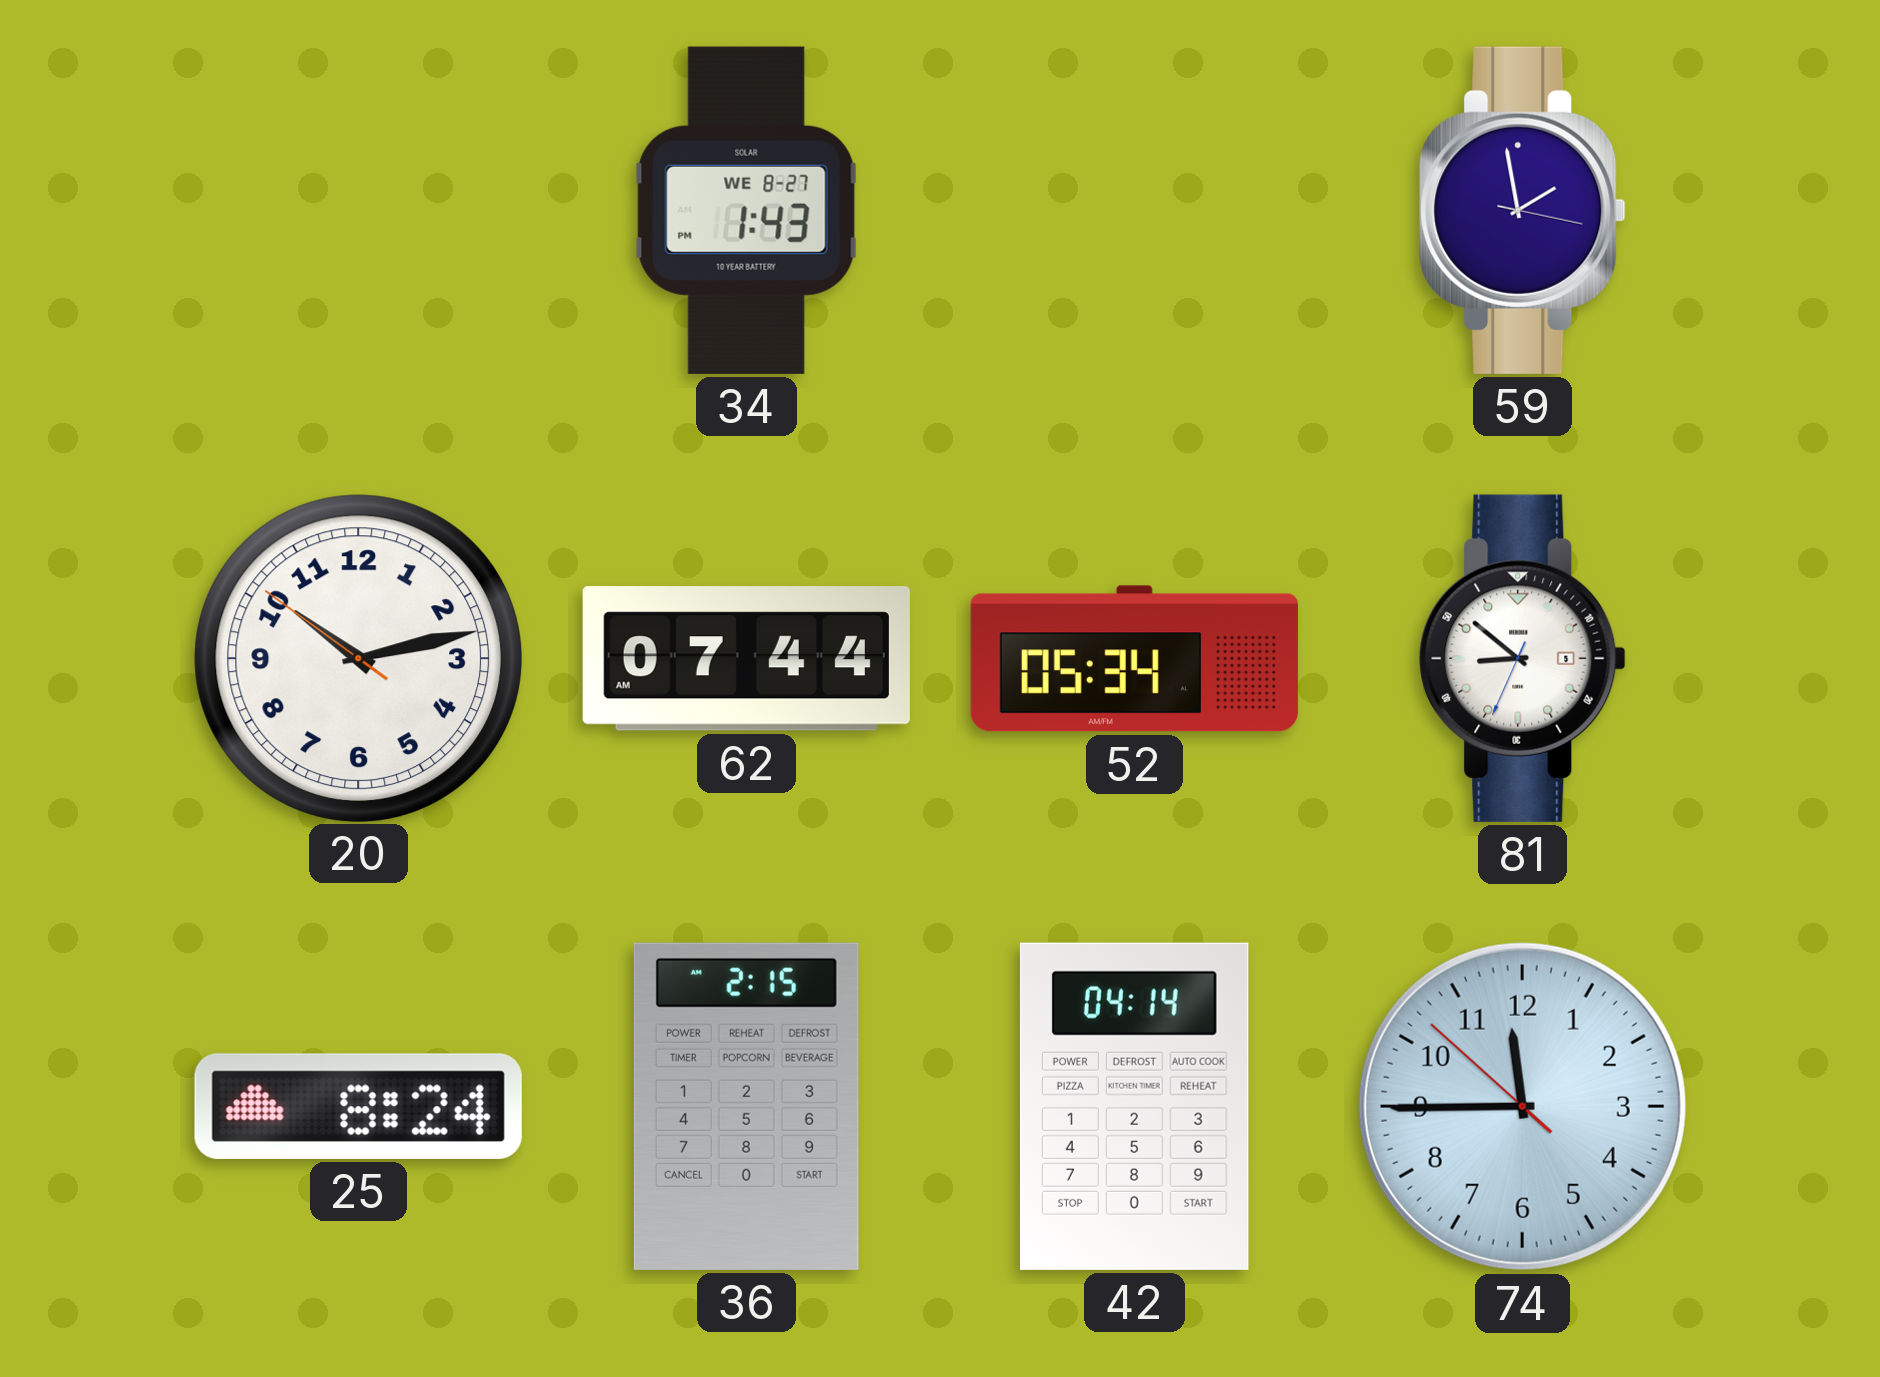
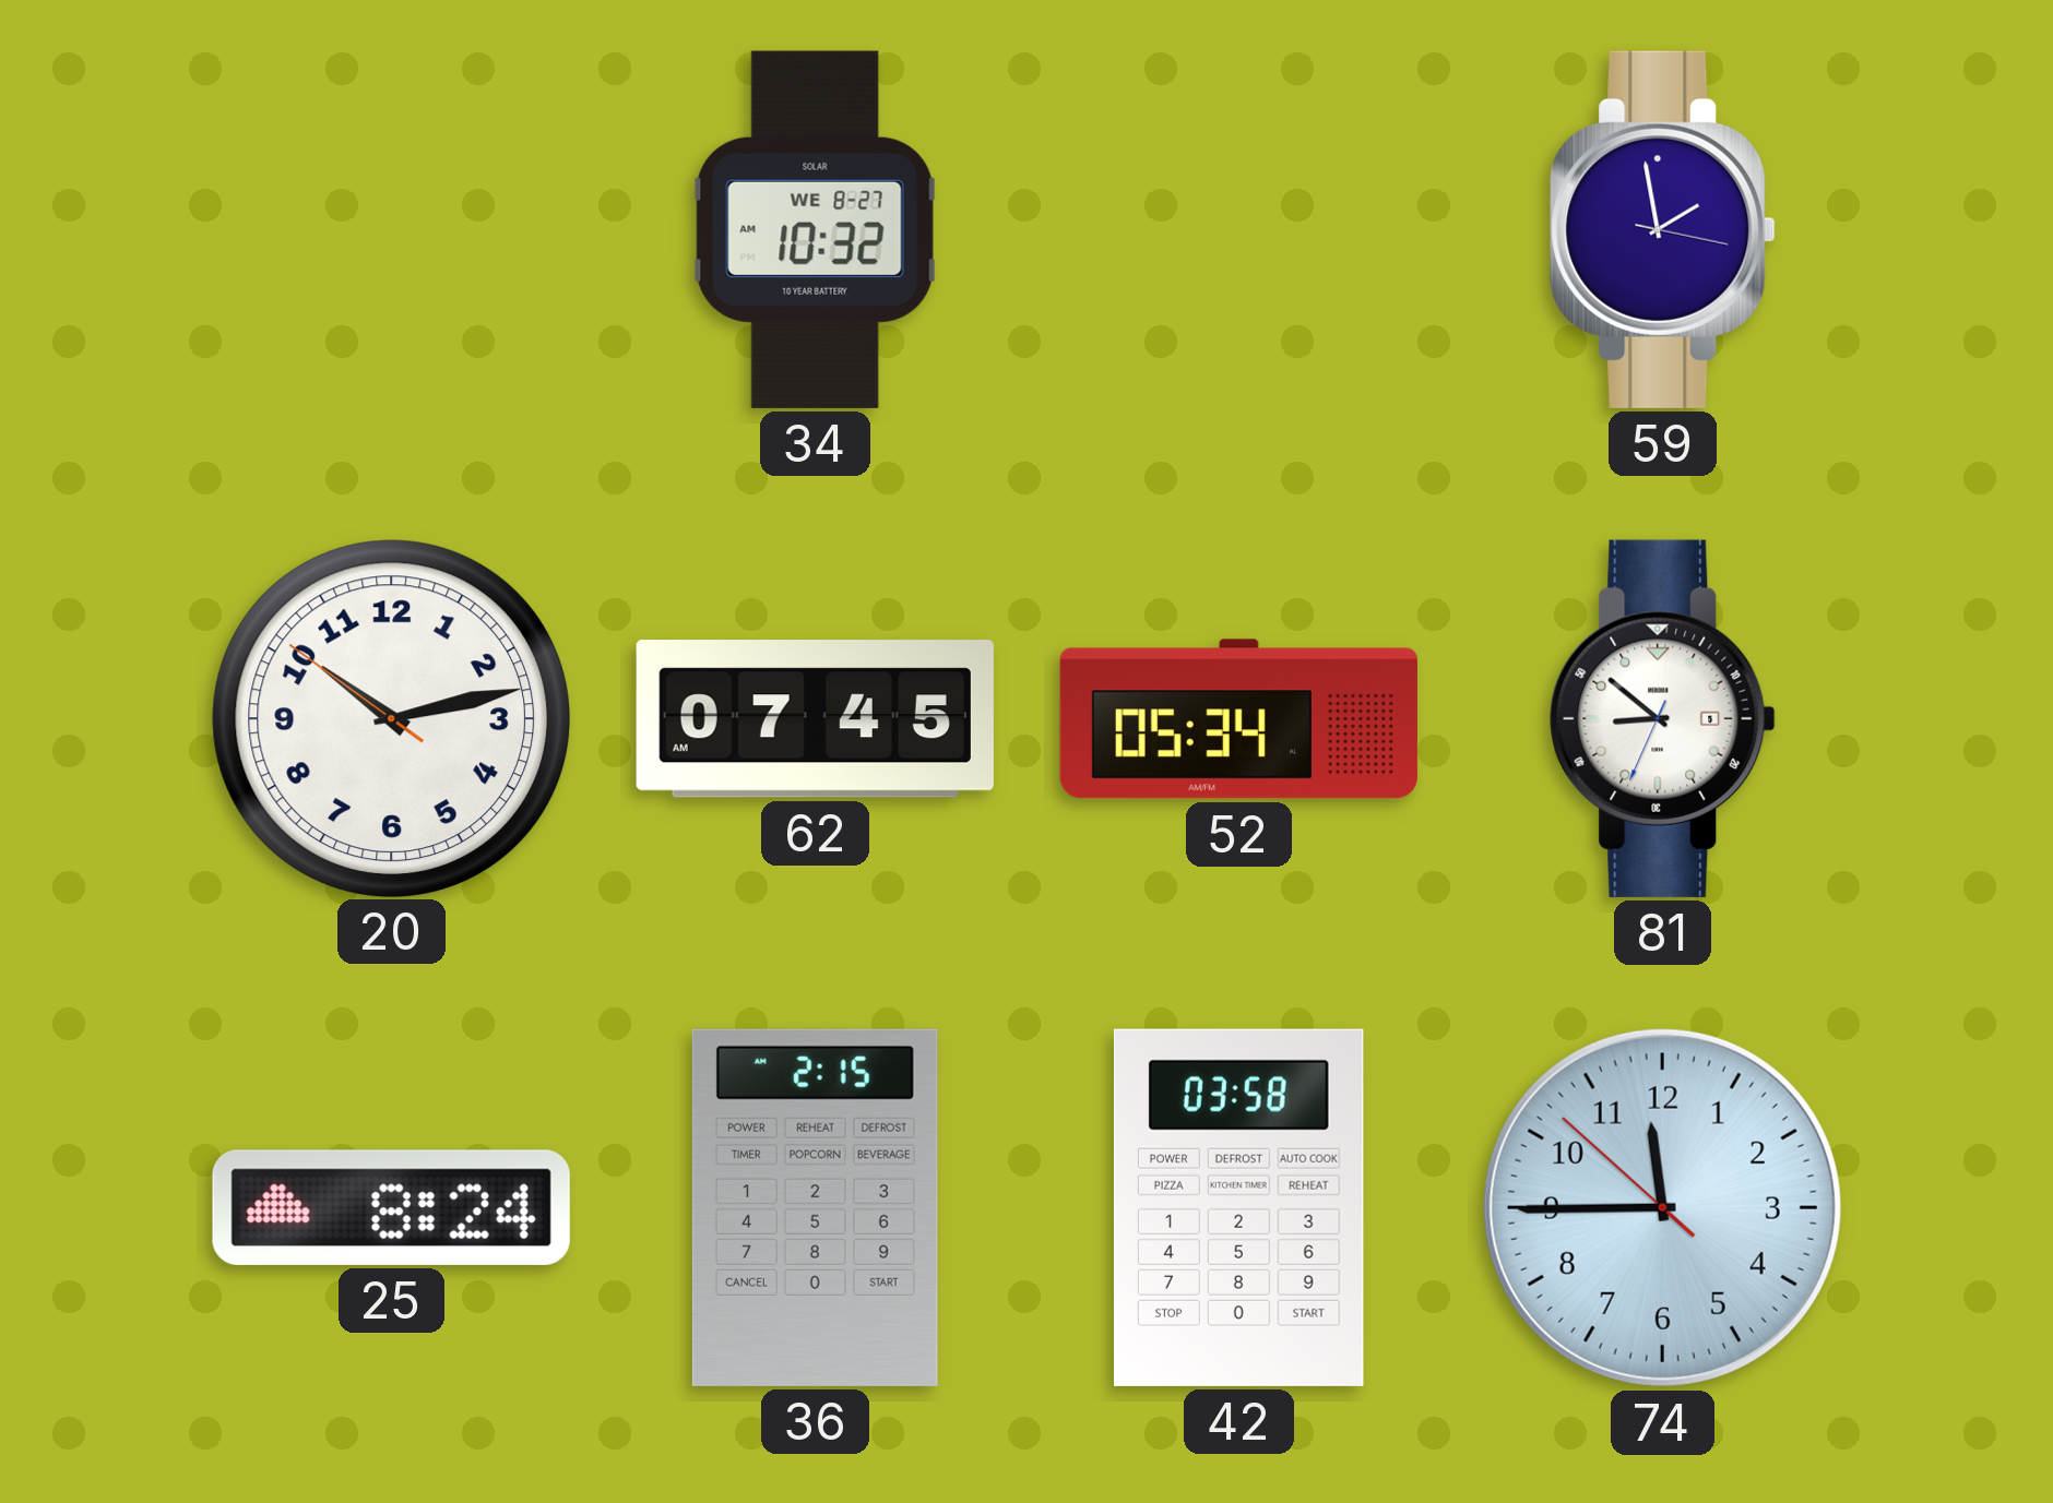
34: 1:43 -> 10:32
62: 07:44 -> 07:45
42: 04:14 -> 03:58
